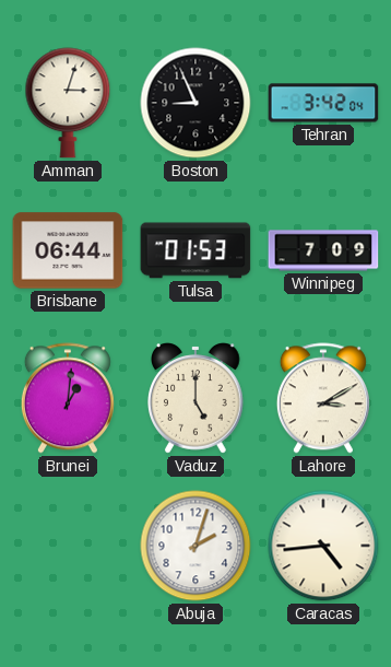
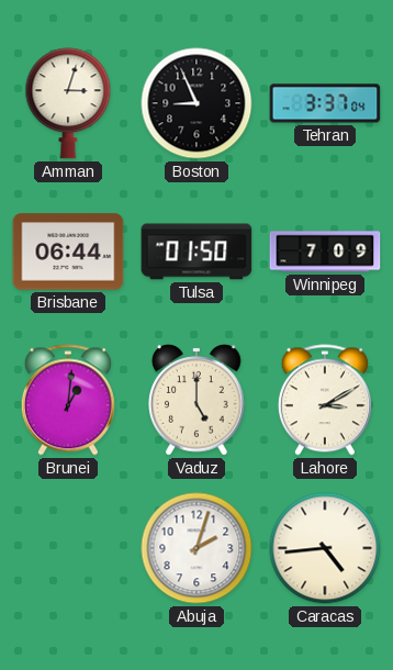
Tehran: 3:42 -> 3:37
Tulsa: 01:53 -> 01:50
